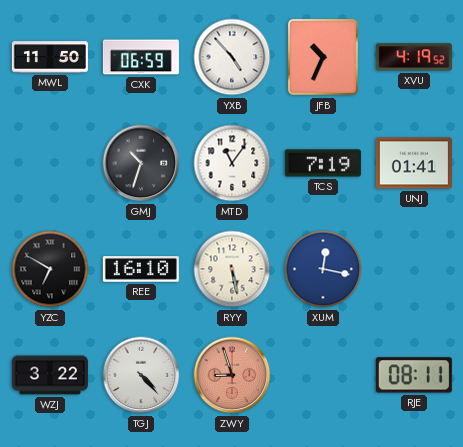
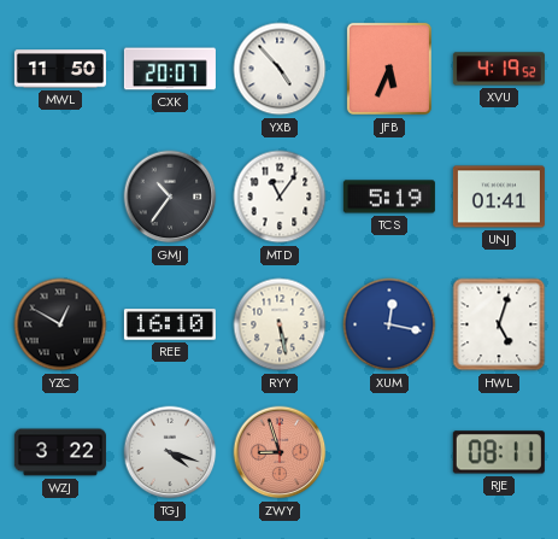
CXK: 06:59 -> 20:07
JFB: 10:34 -> 5:34
GMJ: 10:33 -> 10:36
TCS: 7:19 -> 5:19
YZC: 6:50 -> 12:50
HWL: none -> 5:03
TGJ: 4:23 -> 4:18
